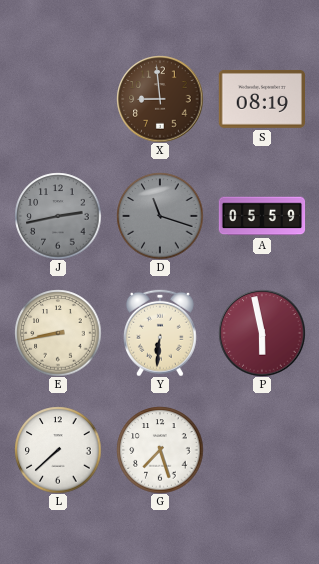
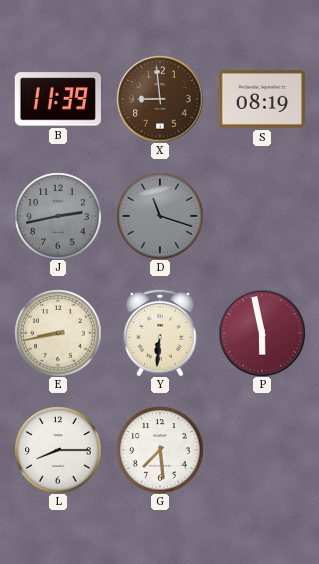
B: none -> 11:39
A: 05:59 -> none
L: 7:38 -> 8:15
G: 7:27 -> 7:29
